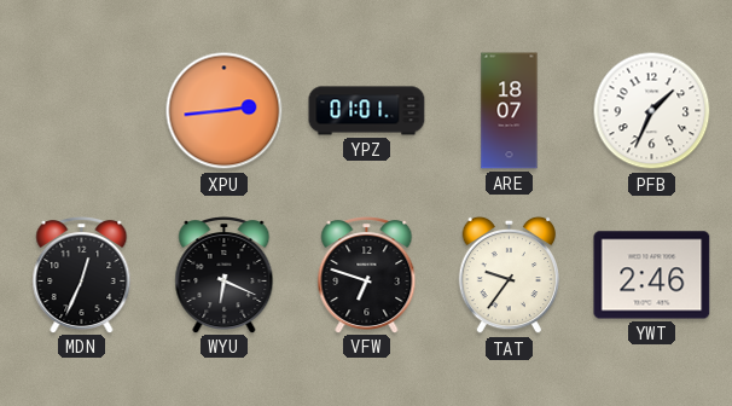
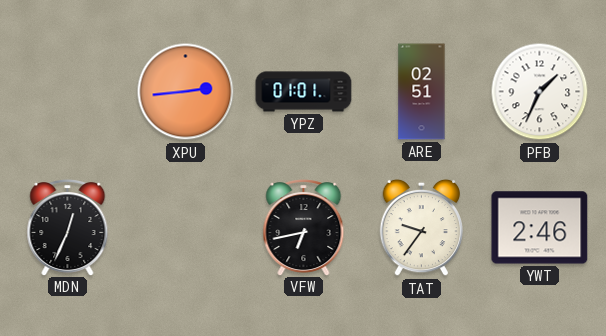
ARE: 18:07 -> 02:51
WYU: 6:19 -> none
VFW: 6:48 -> 6:43
